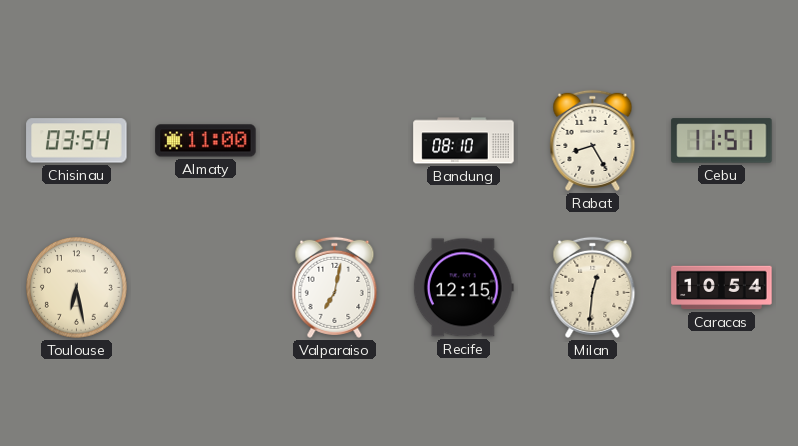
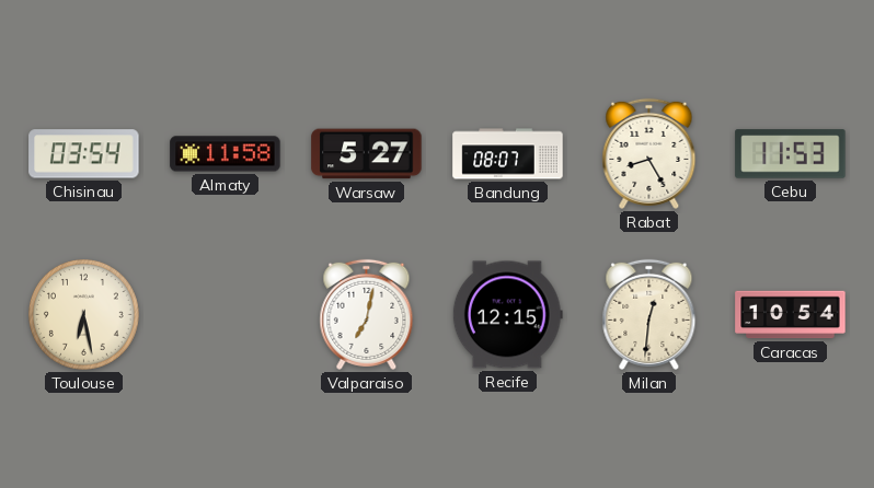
Almaty: 11:00 -> 11:58
Warsaw: none -> 5:27
Bandung: 08:10 -> 08:07
Cebu: 11:51 -> 11:53
